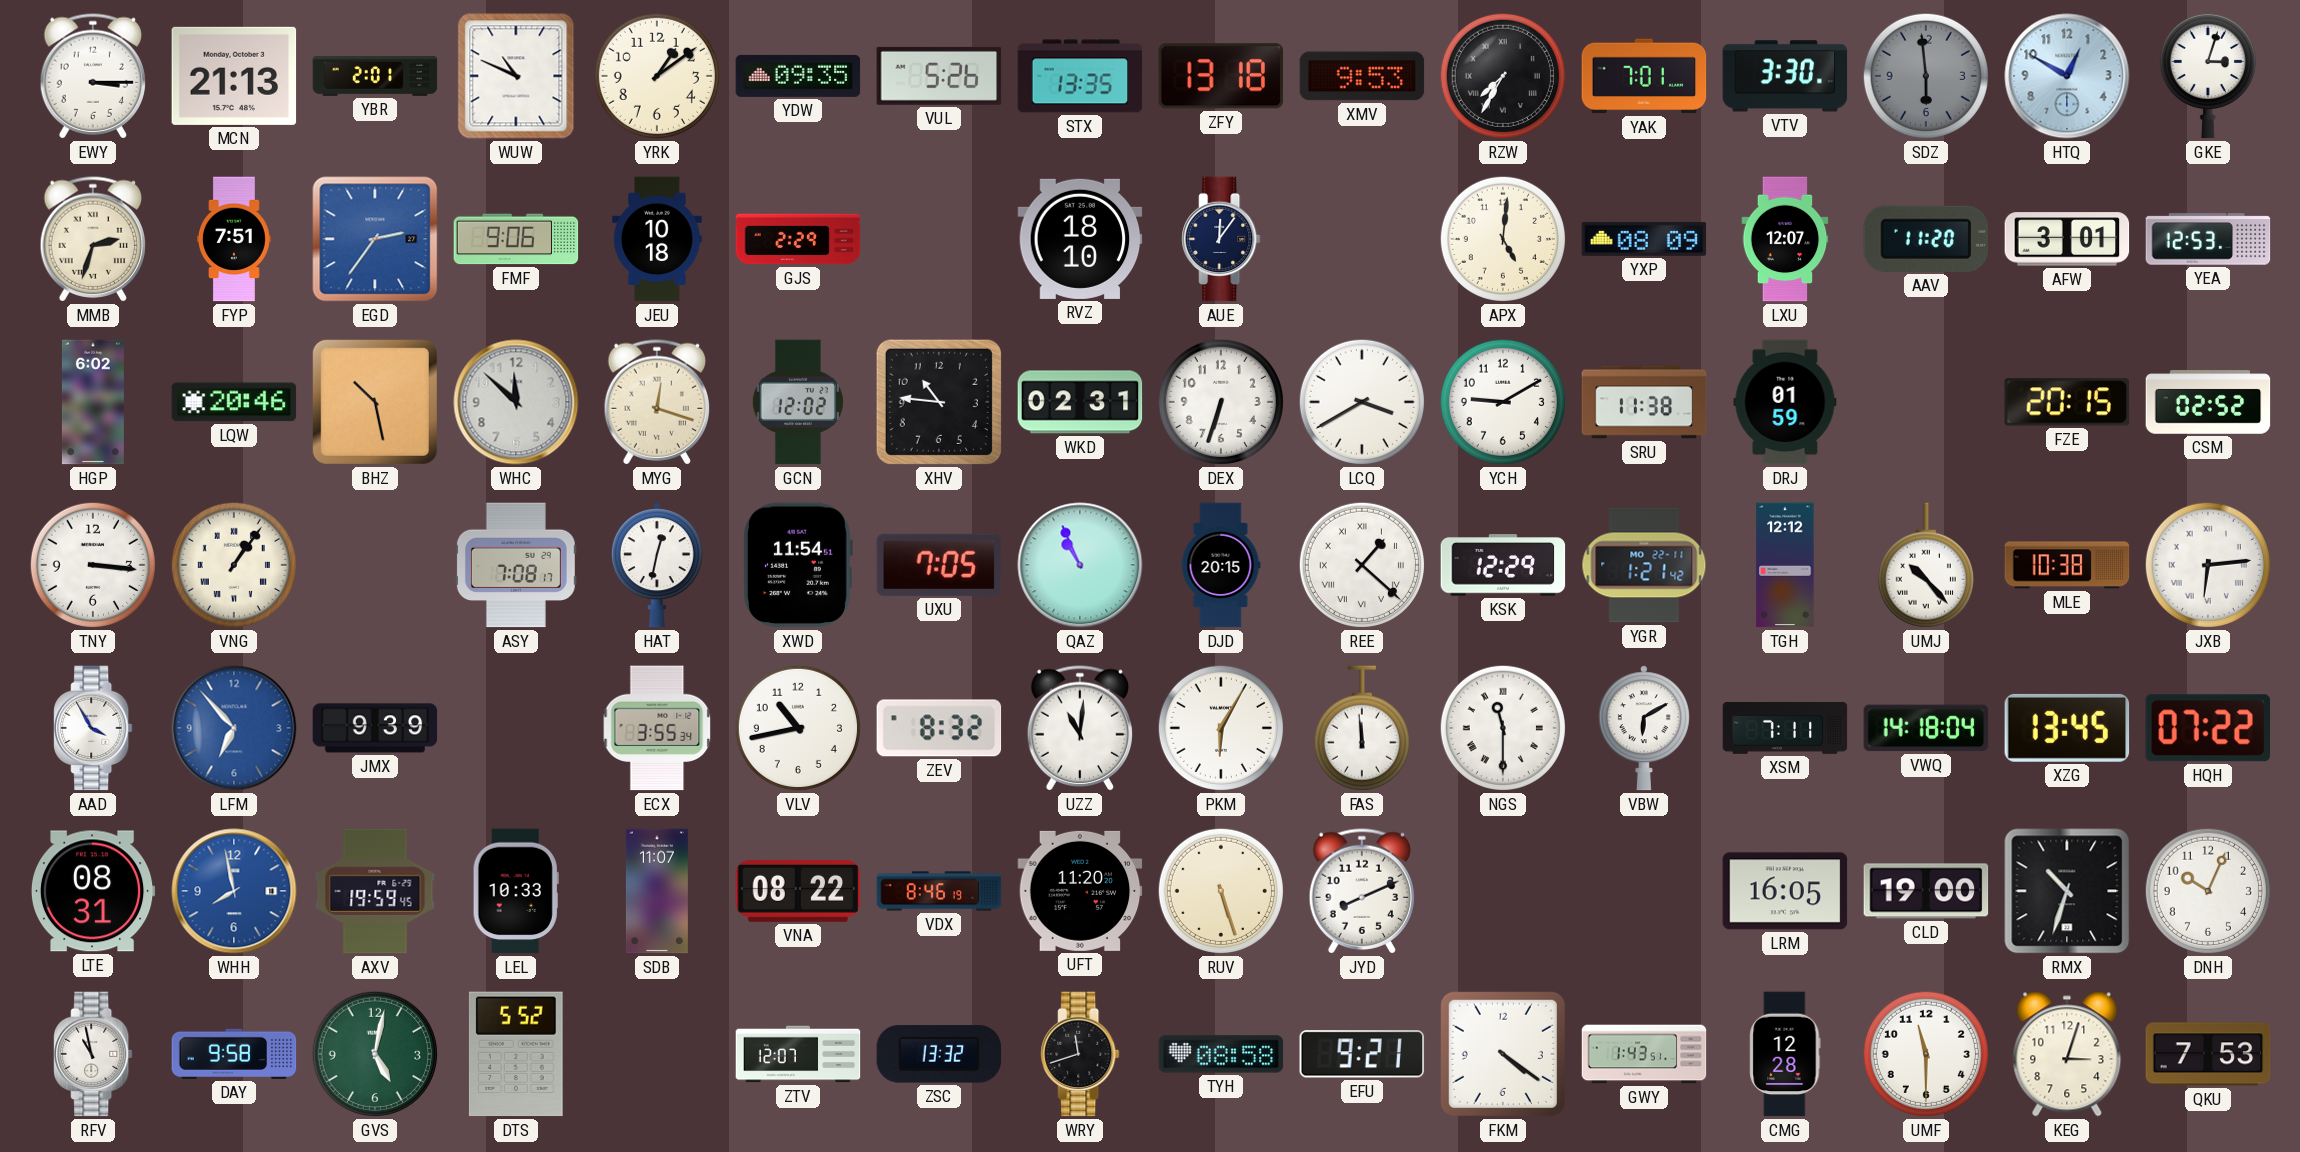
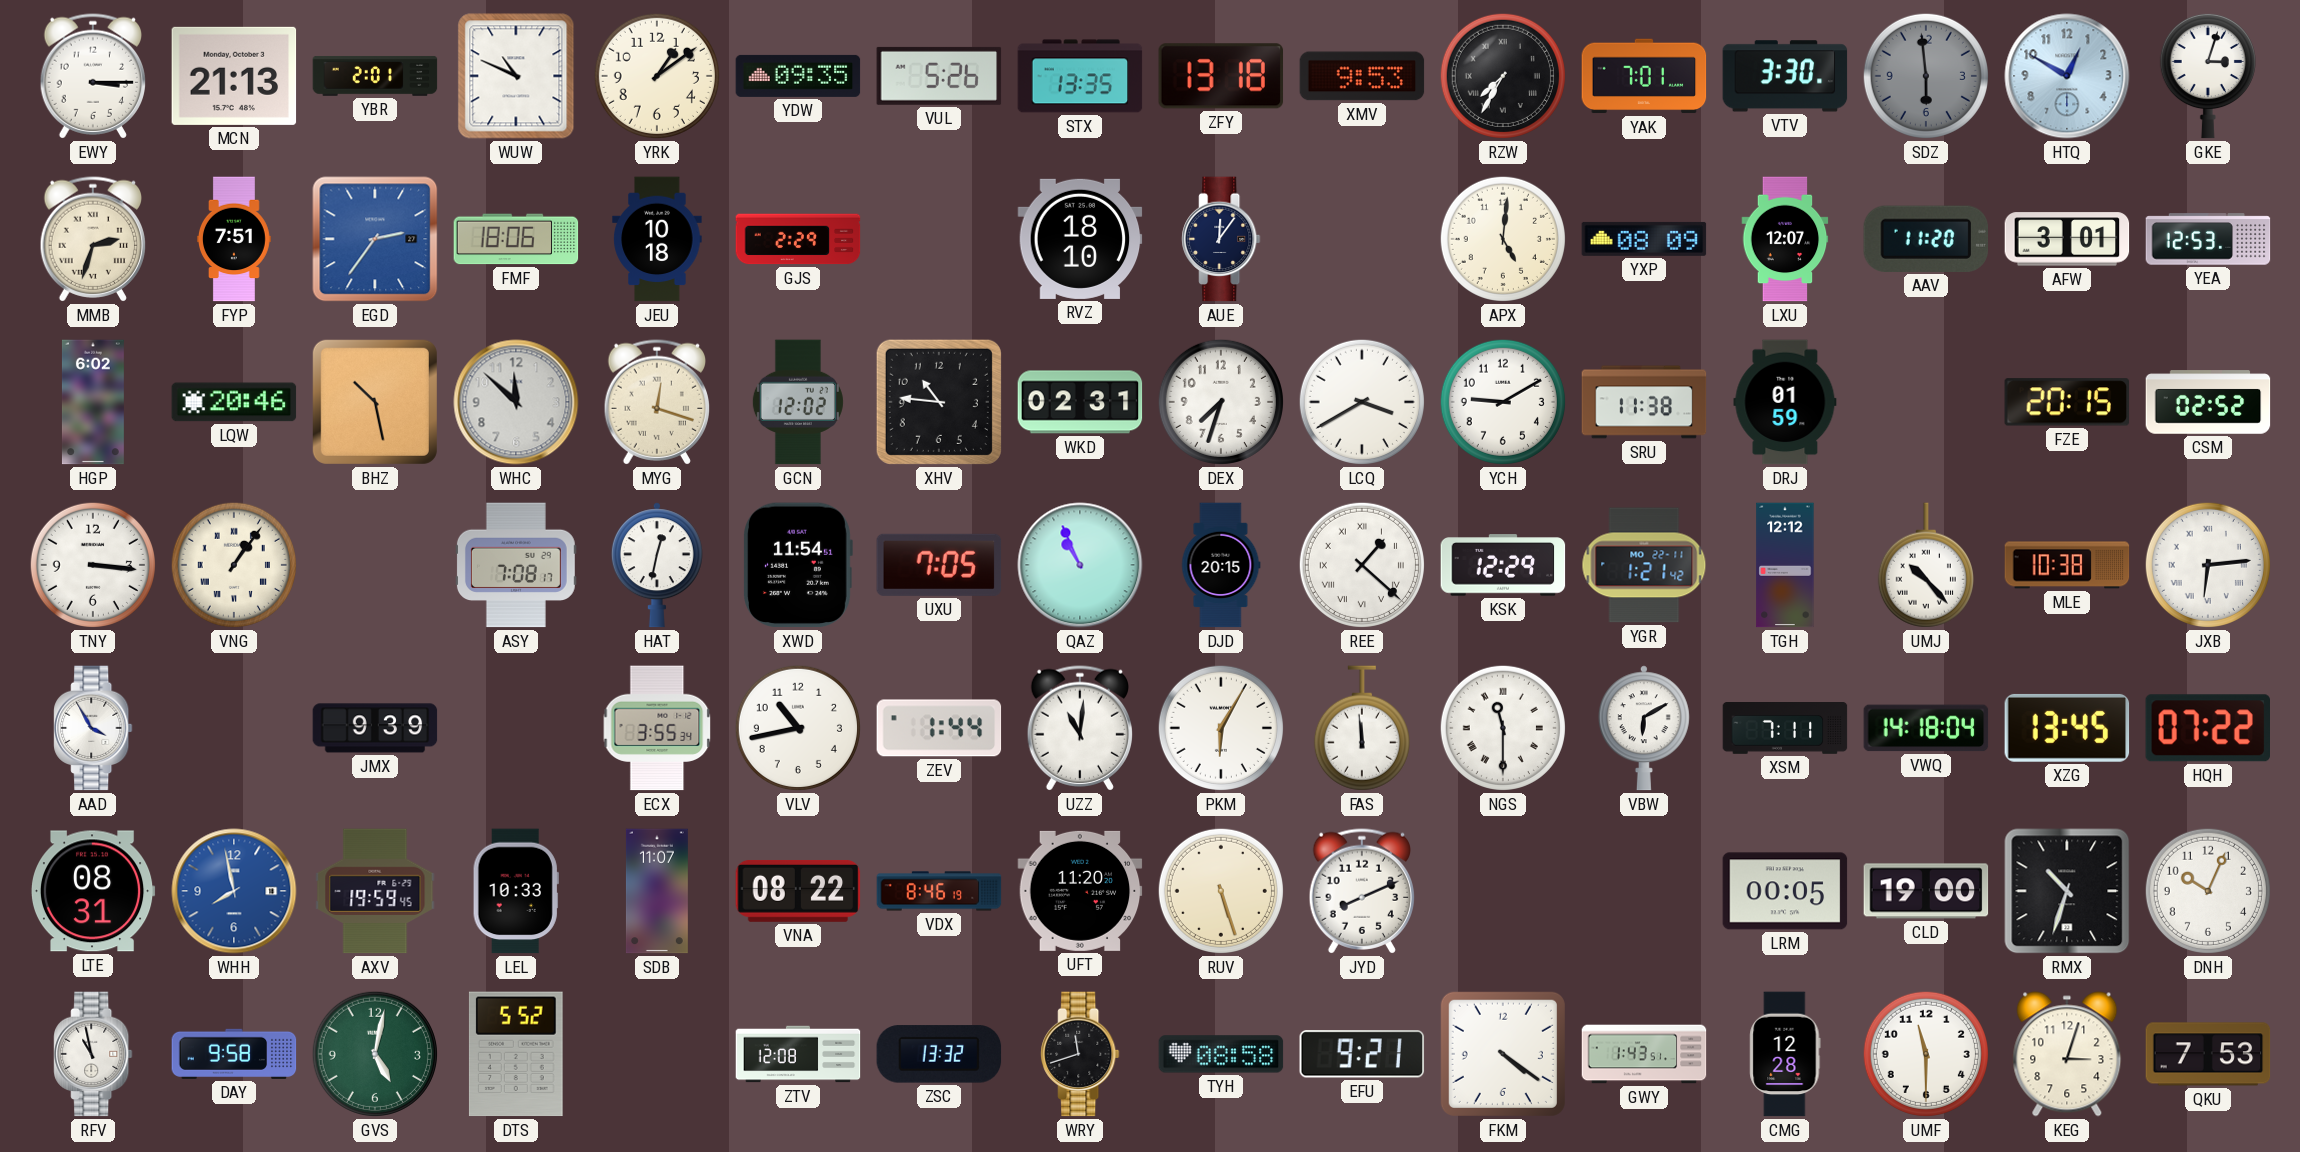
FMF: 9:06 -> 18:06
DEX: 6:33 -> 7:33
LFM: 6:53 -> none
ZEV: 8:32 -> 1:44
LRM: 16:05 -> 00:05
ZTV: 12:07 -> 12:08
